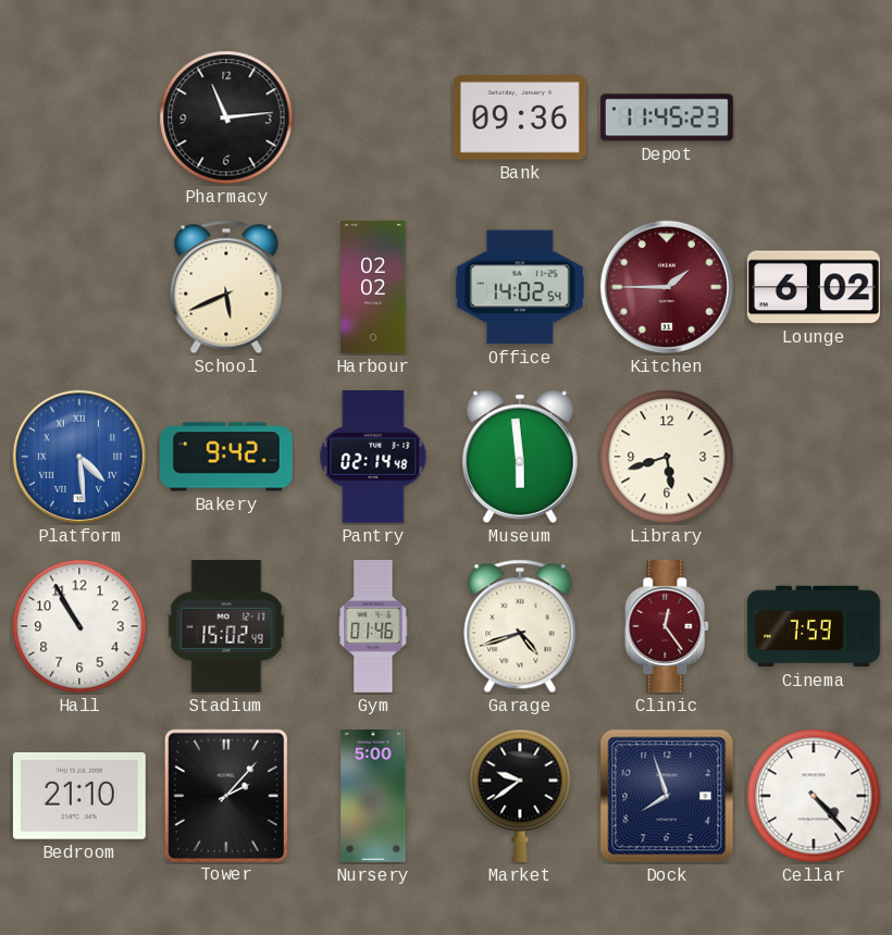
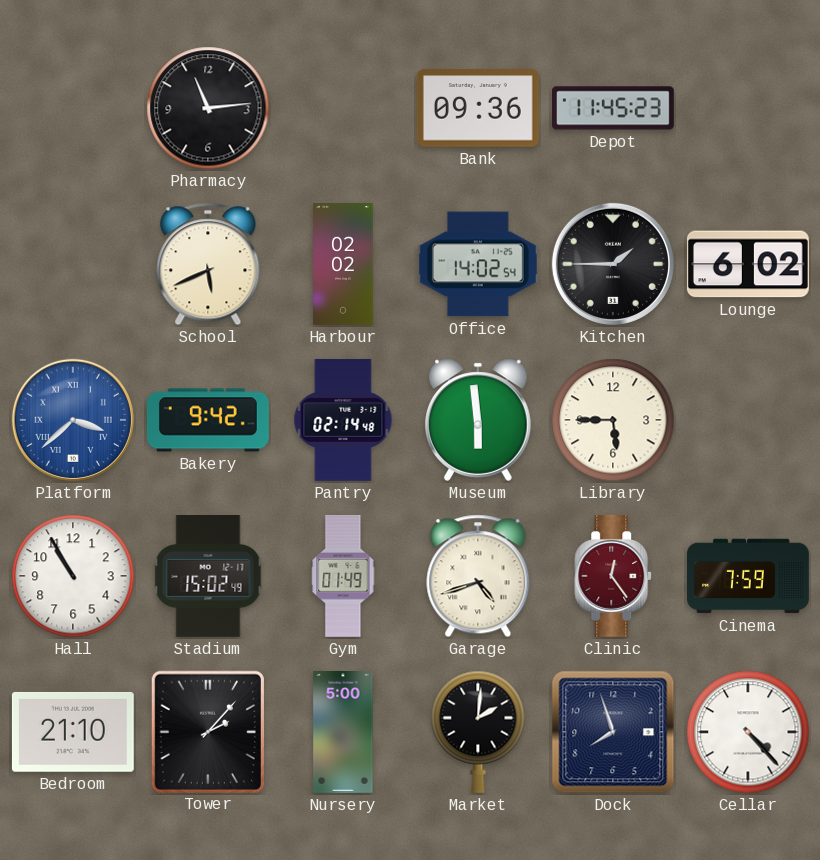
Kitchen dial: burgundy -> black
Platform: 4:29 -> 3:38
Library: 5:42 -> 5:45
Gym: 01:46 -> 01:49
Market: 9:39 -> 2:01
